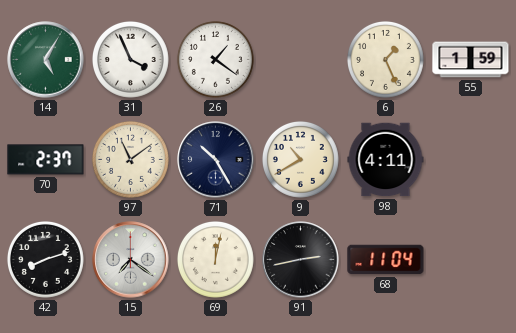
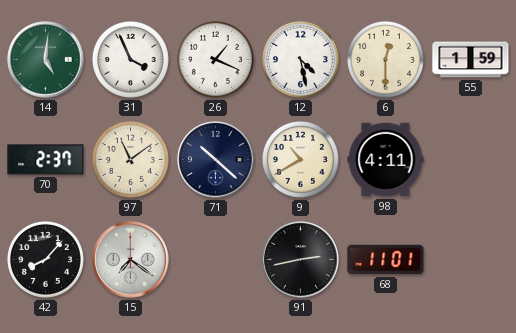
14: 5:05 -> 5:01
26: 1:21 -> 1:19
12: none -> 4:28
6: 1:26 -> 12:30
71: 10:25 -> 10:22
42: 8:12 -> 8:07
69: 12:02 -> none
68: 11:04 -> 11:01
